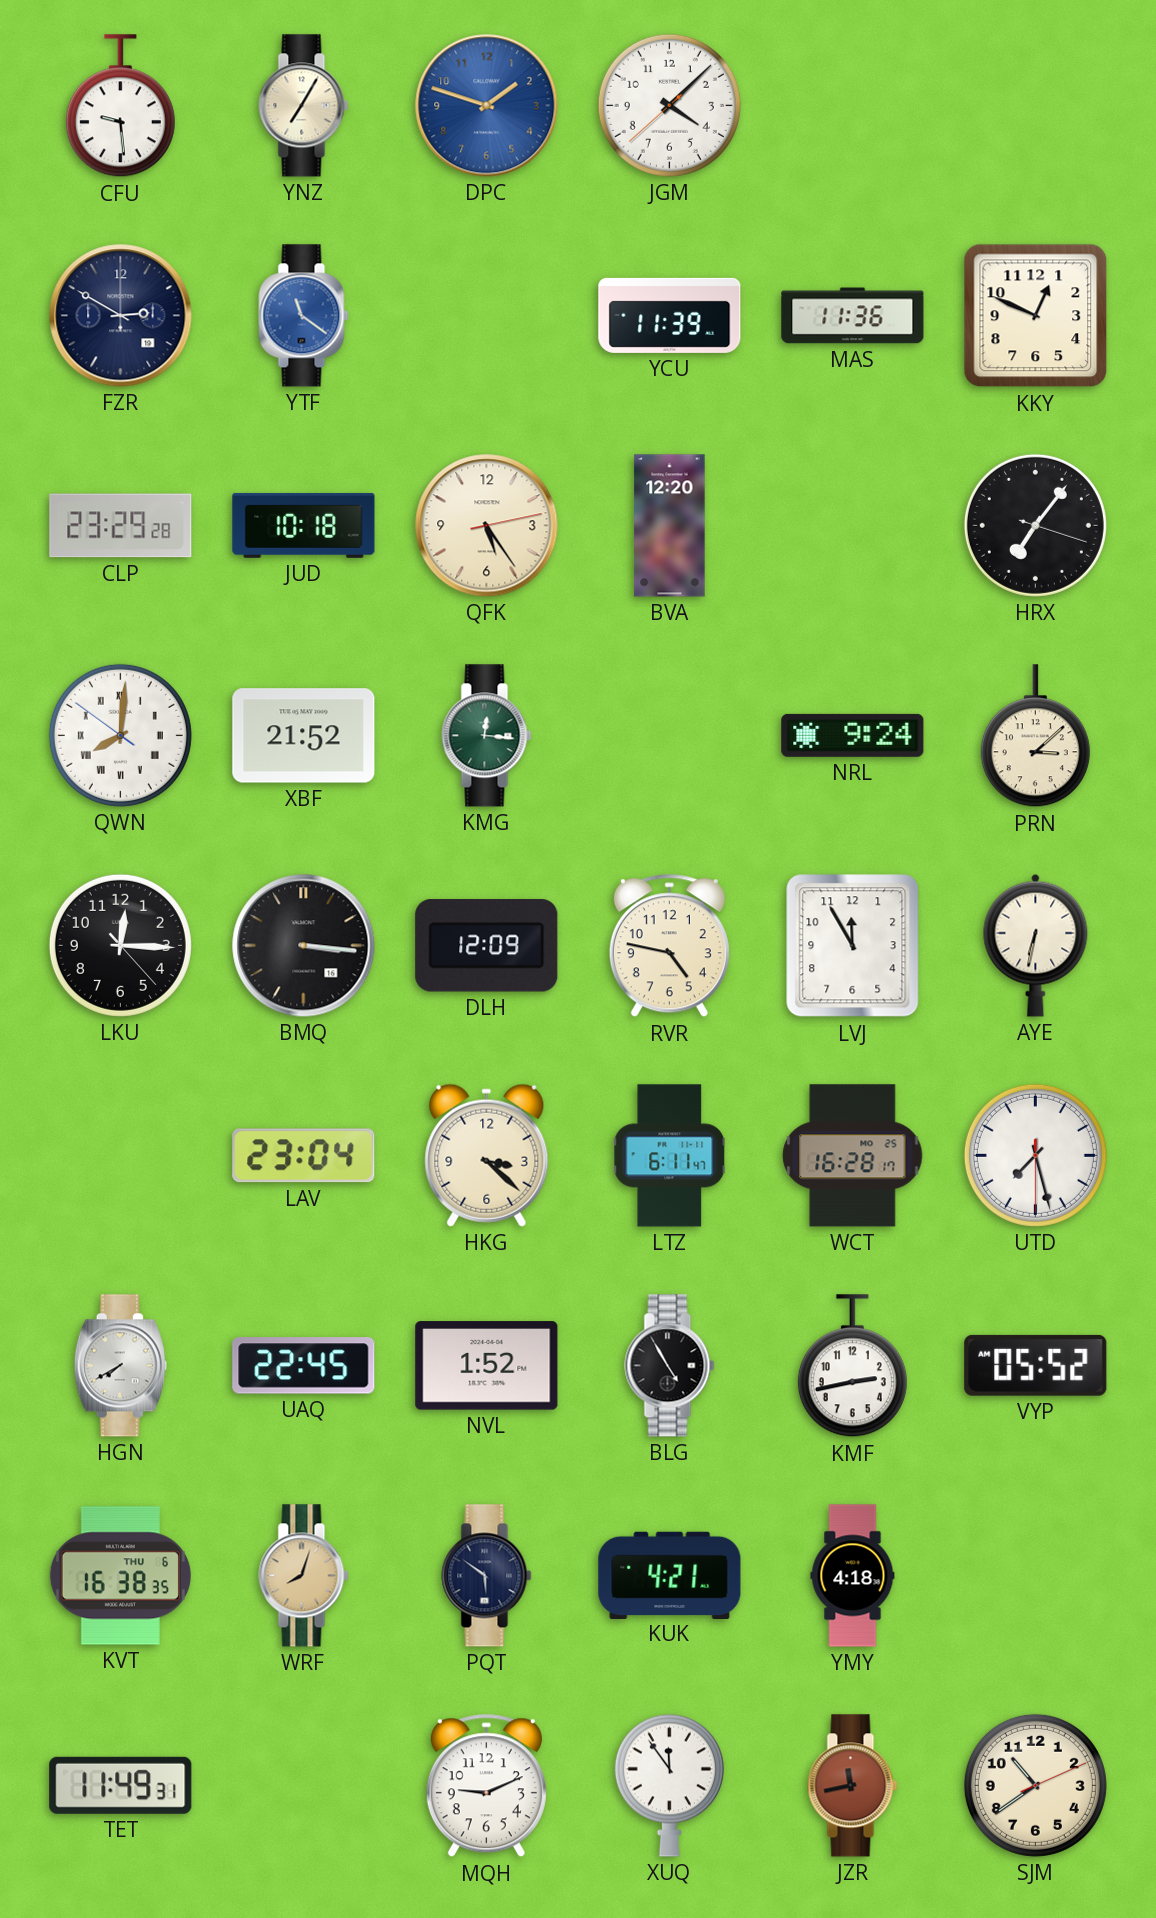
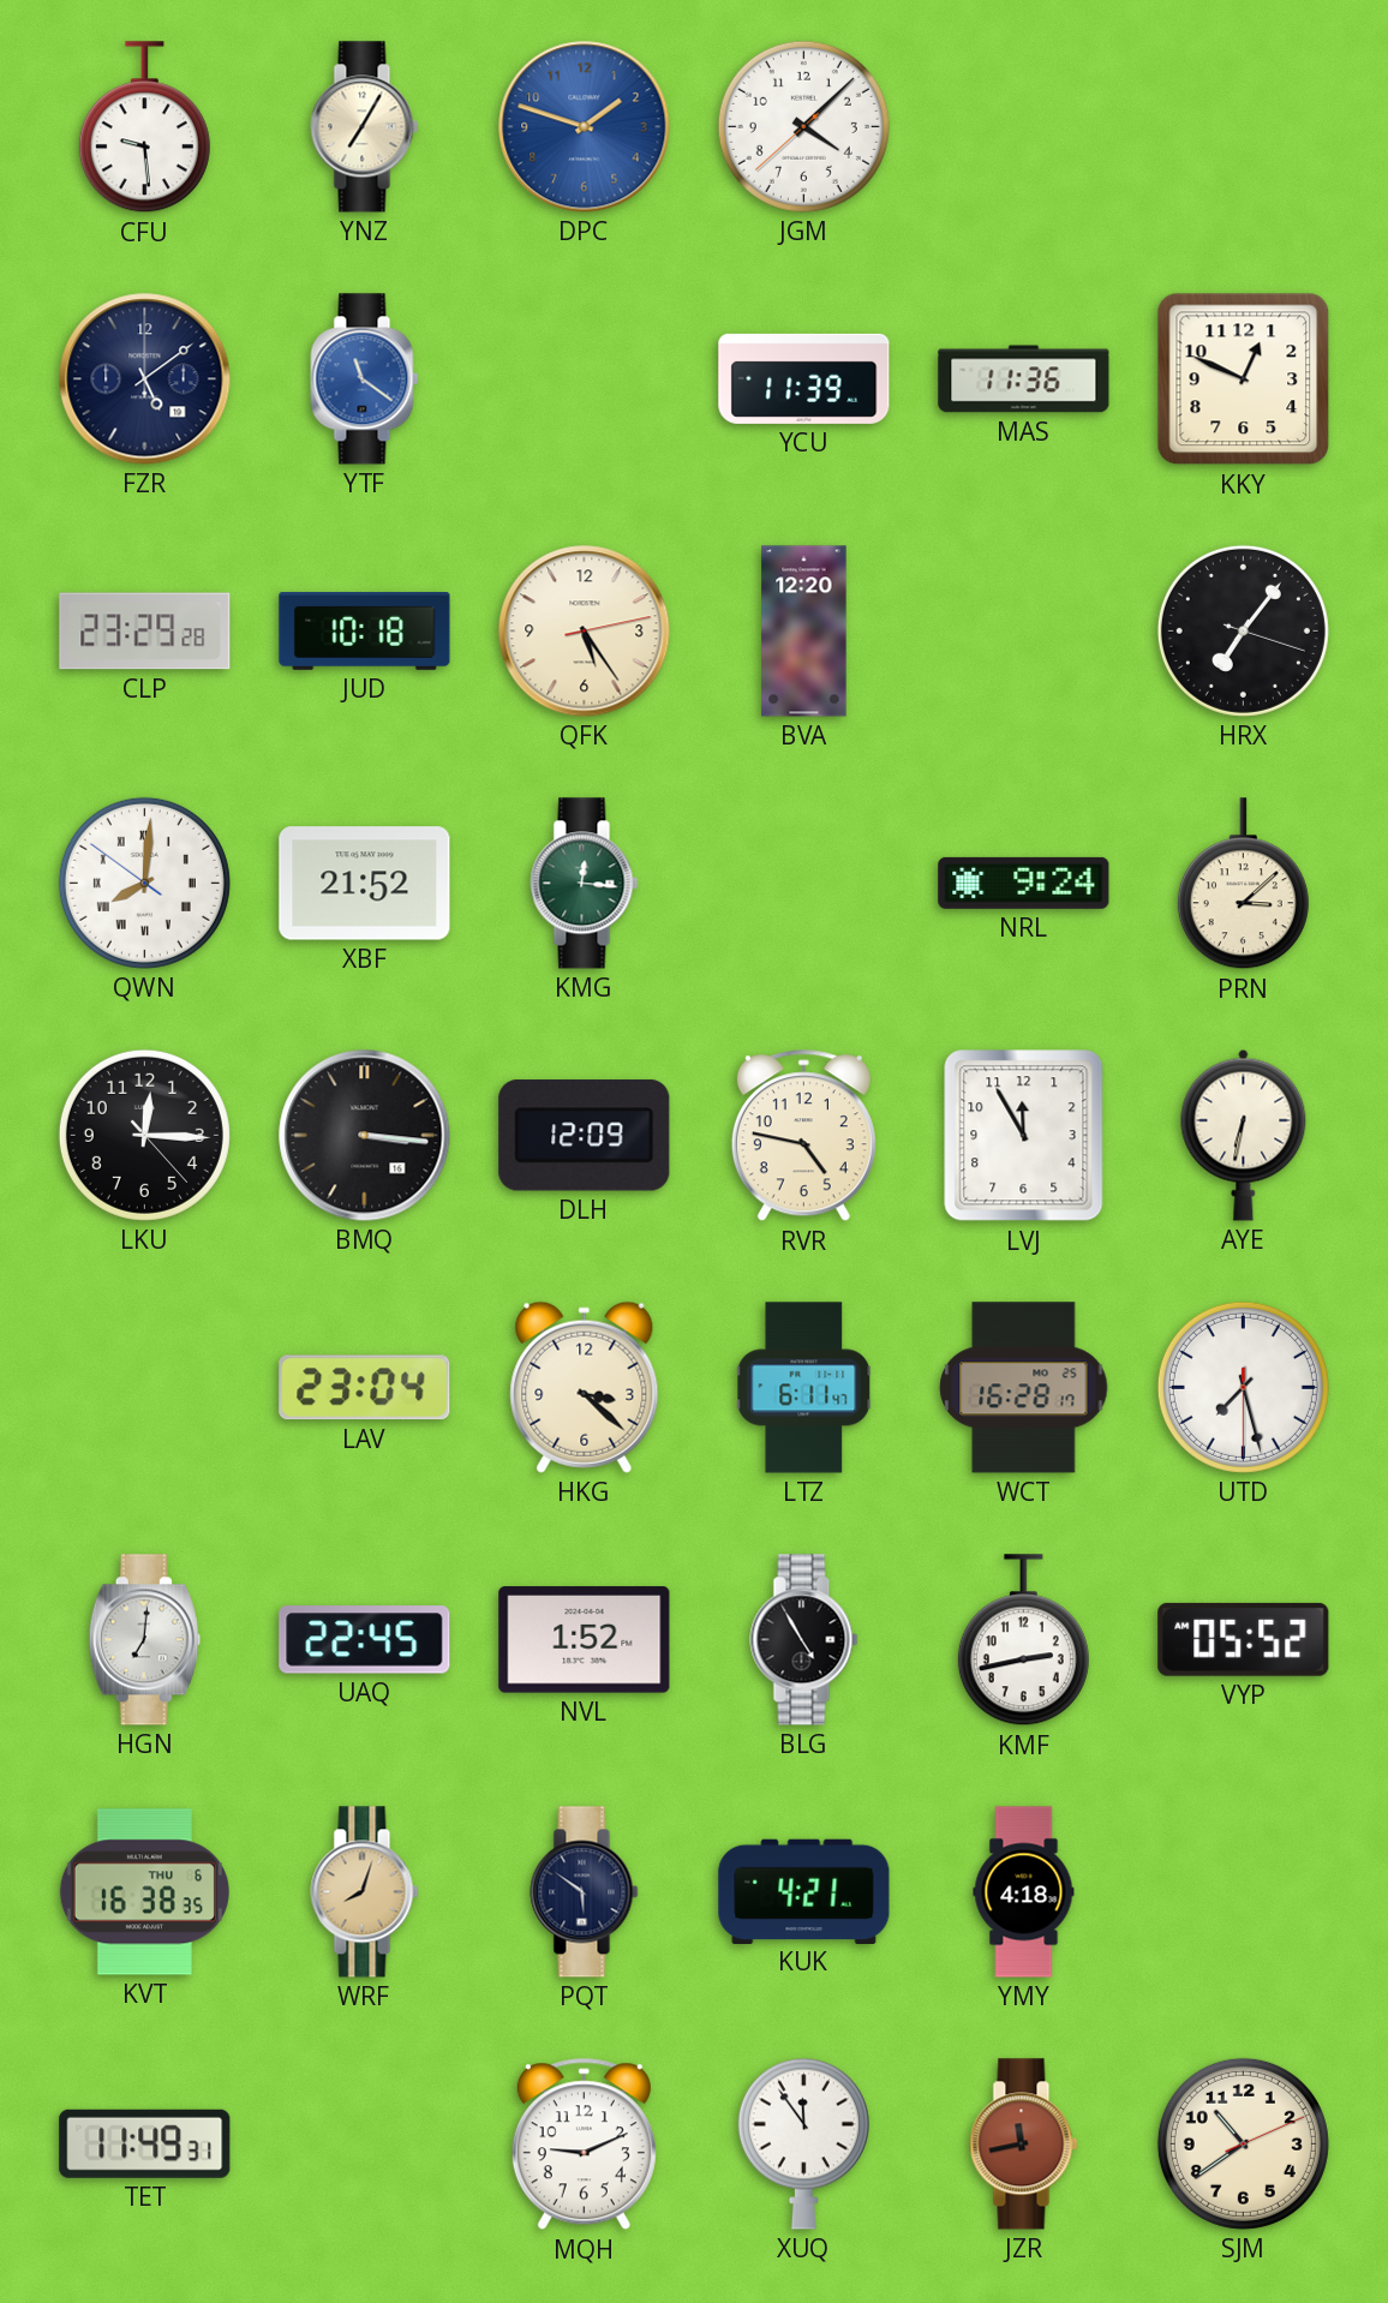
FZR: 2:50 -> 5:09
HGN: 7:40 -> 7:01
